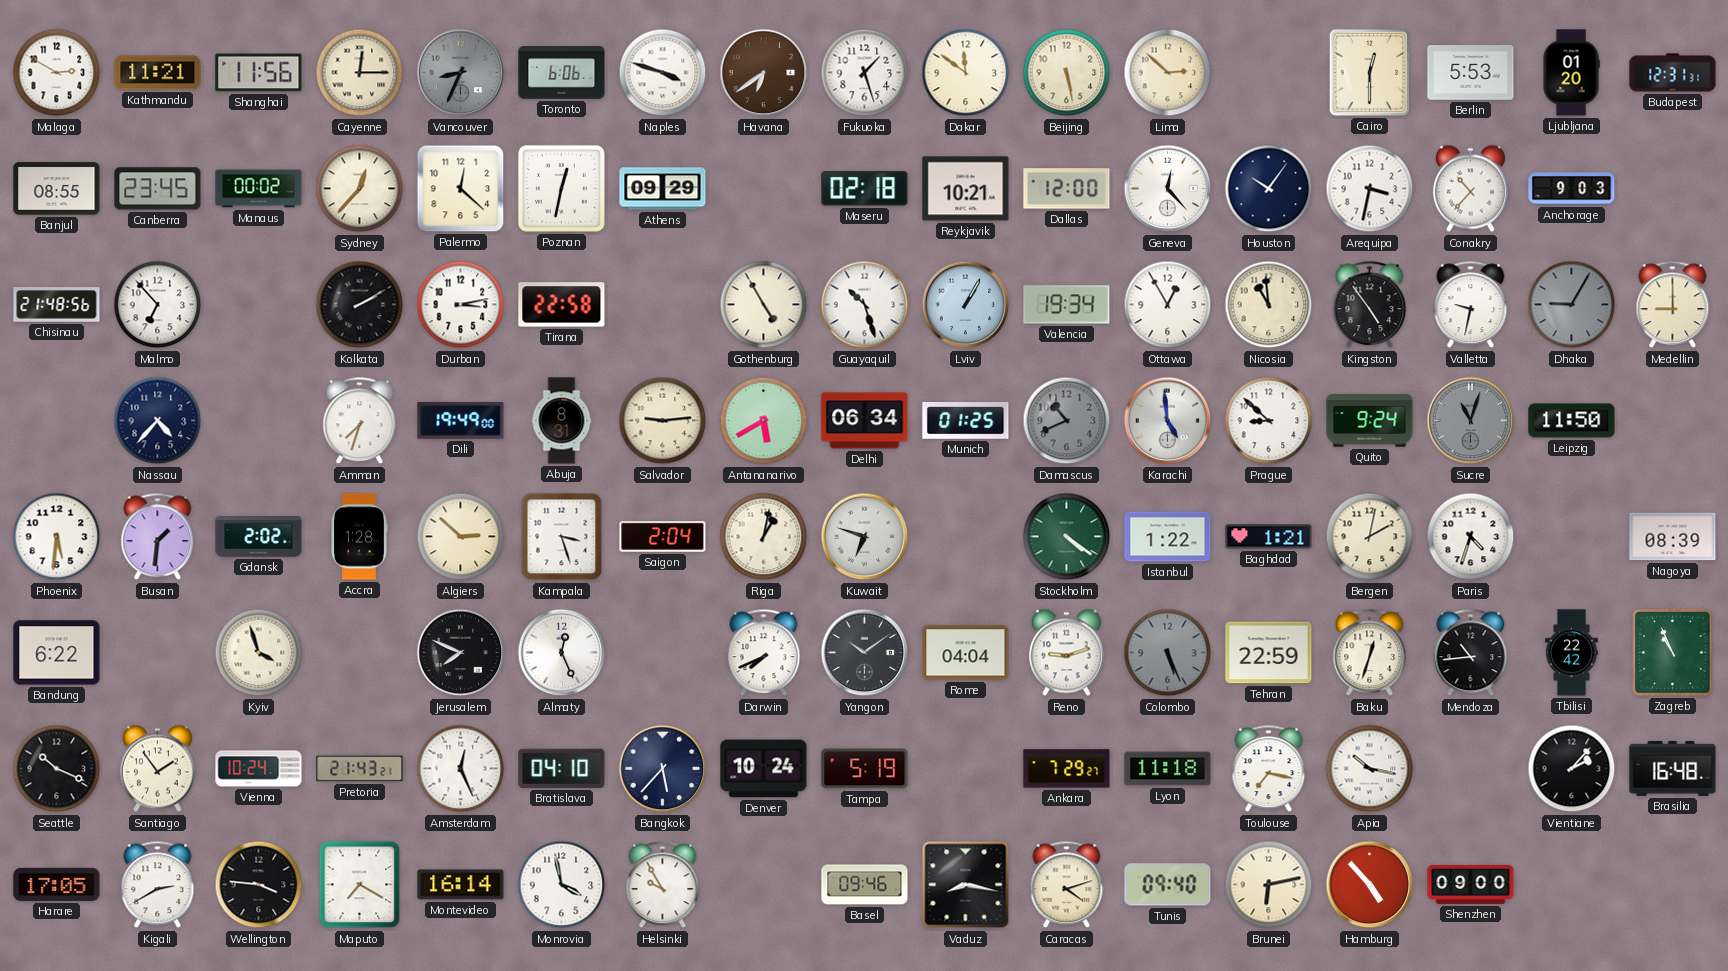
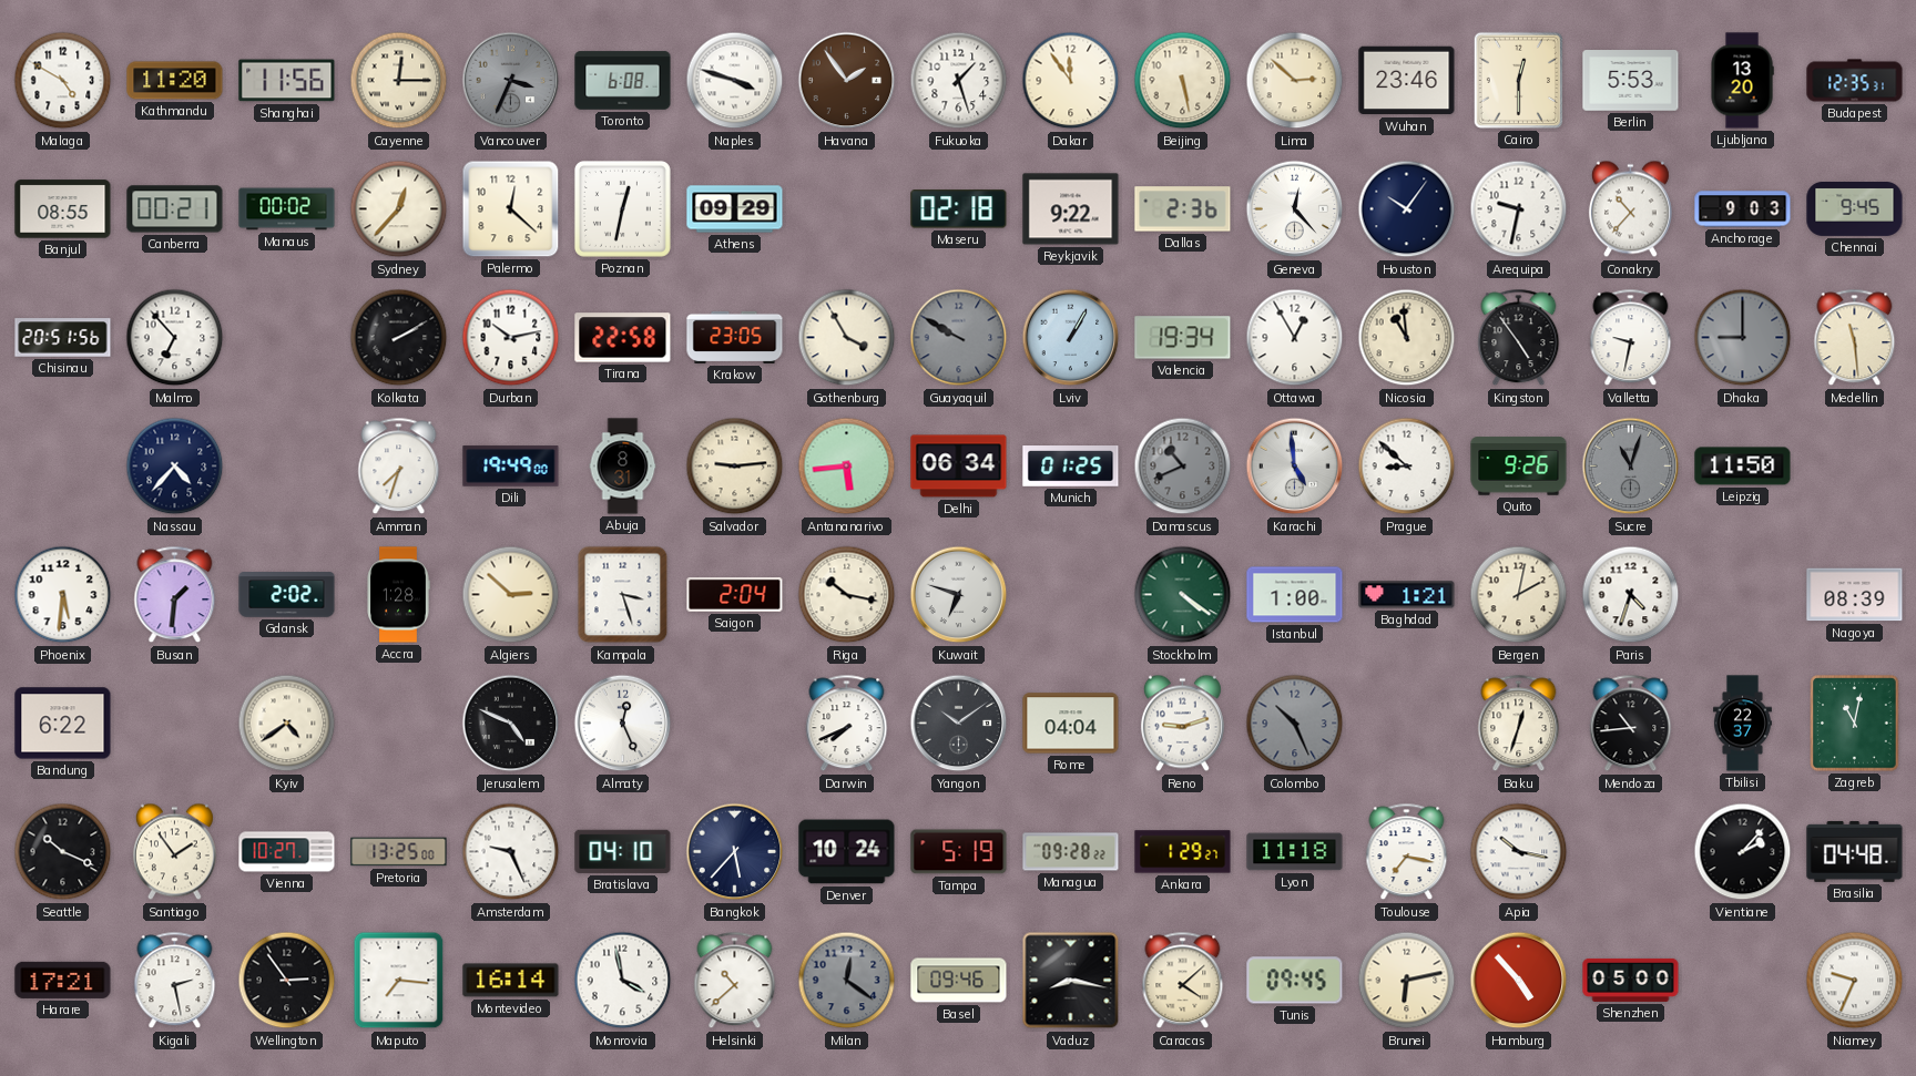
Malaga: 2:50 -> 4:50
Kathmandu: 11:21 -> 11:20
Vancouver: 8:34 -> 3:34
Toronto: 6:06 -> 6:08
Havana: 6:39 -> 1:54
Dakar: 11:51 -> 11:54
Wuhan: none -> 23:46
Ljubljana: 01:20 -> 13:20
Budapest: 12:31 -> 12:35
Canberra: 23:45 -> 00:21
Reykjavik: 10:21 -> 9:22
Dallas: 12:00 -> 2:36
Arequipa: 3:32 -> 9:32
Chennai: none -> 9:45
Chisinau: 21:48 -> 20:51
Durban: 3:13 -> 10:13
Krakow: none -> 23:05
Gothenburg: 4:55 -> 3:55
Guayaquil: 10:27 -> 9:50
Guayaquil dial: white -> grey
Dhaka: 9:05 -> 9:00
Medellin: 9:00 -> 11:29
Antananarivo: 5:40 -> 5:44
Quito: 9:24 -> 9:26
Riga: 1:02 -> 10:17
Istanbul: 1:22 -> 1:00
Kyiv: 3:57 -> 4:39
Jerusalem: 7:49 -> 4:49
Colombo: 5:26 -> 10:26
Tehran: 22:59 -> none
Tbilisi: 22:42 -> 22:37
Zagreb: 10:56 -> 11:02
Vienna: 10:24 -> 10:27
Pretoria: 21:43 -> 13:25
Amsterdam: 12:26 -> 9:26
Managua: none -> 09:28
Ankara: 7:29 -> 1:29
Brasilia: 16:48 -> 04:48
Harare: 17:05 -> 17:21
Kigali: 2:40 -> 2:28
Wellington: 3:46 -> 2:54
Maputo: 7:20 -> 7:16
Helsinki: 9:55 -> 10:38
Milan: none -> 12:21
Caracas: 4:12 -> 4:08
Tunis: 09:40 -> 09:45
Shenzhen: 09:00 -> 05:00
Niamey: none -> 9:34
